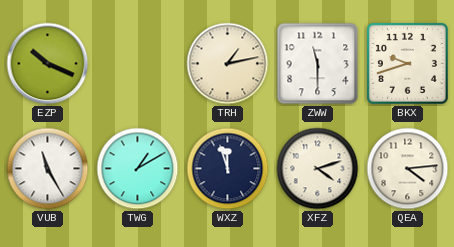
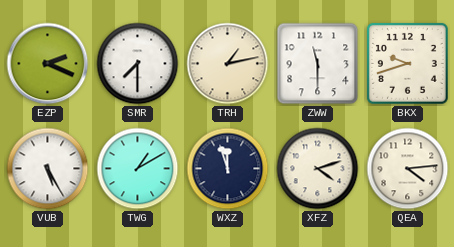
EZP: 10:19 -> 2:19
SMR: none -> 7:30
VUB: 11:25 -> 5:25
